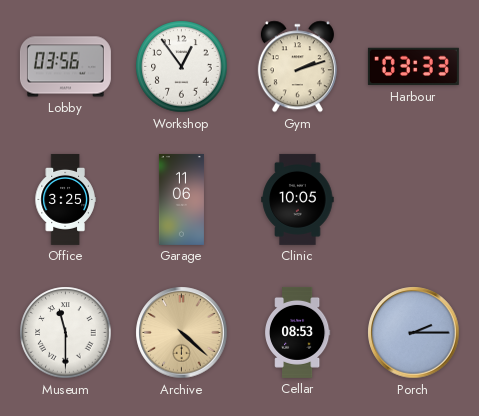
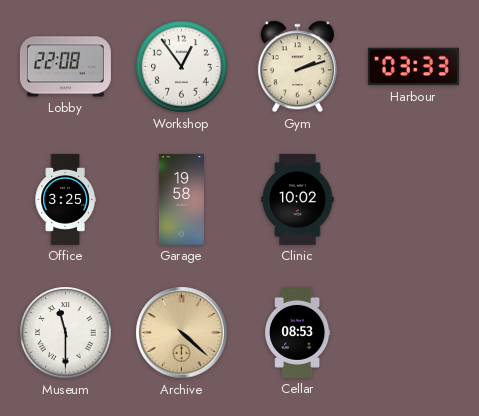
Lobby: 03:56 -> 22:08
Garage: 11:06 -> 19:58
Clinic: 10:05 -> 10:02
Porch: 2:15 -> none
